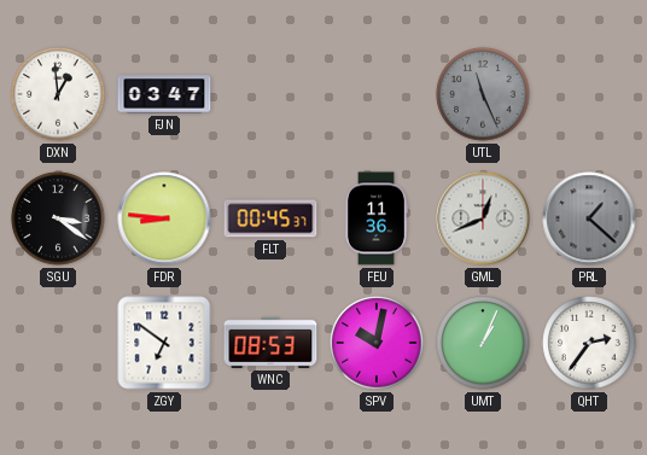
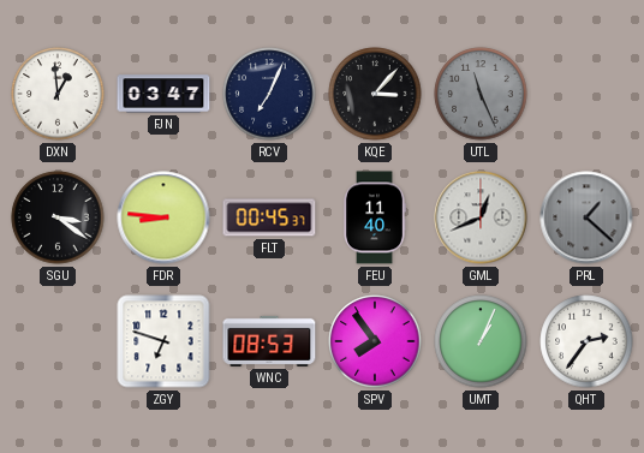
RCV: none -> 7:04
KQE: none -> 3:07
FEU: 11:36 -> 11:40
ZGY: 6:51 -> 6:48
SPV: 10:02 -> 7:54
